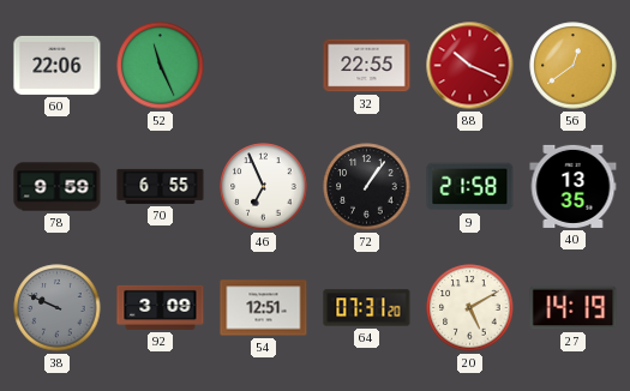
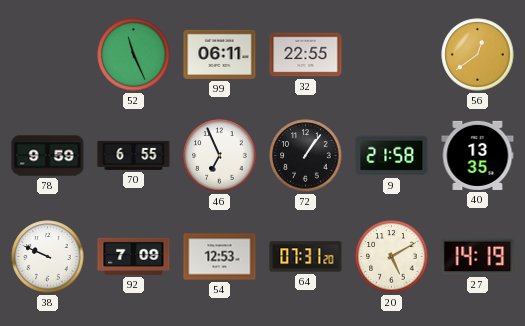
60: 22:06 -> none
99: none -> 06:11
88: 10:19 -> none
38 dial: grey -> white
92: 3:09 -> 7:09
54: 12:51 -> 12:53
